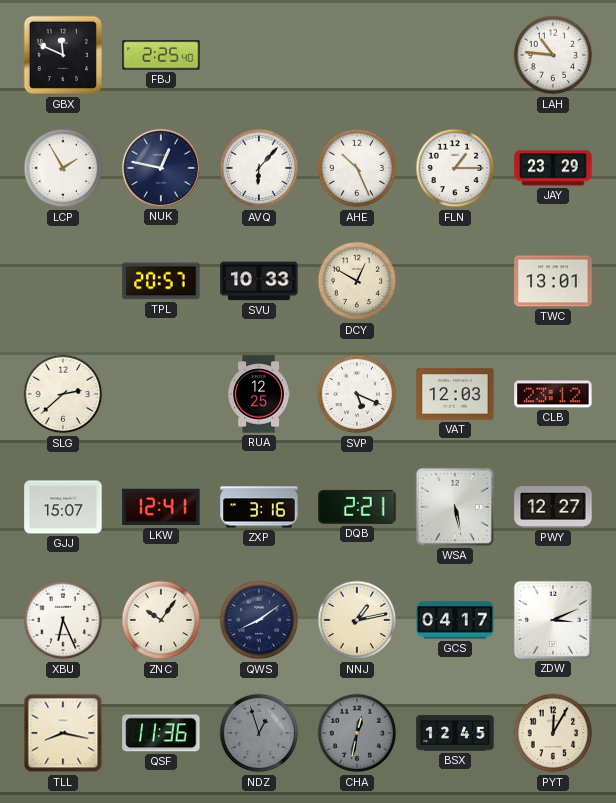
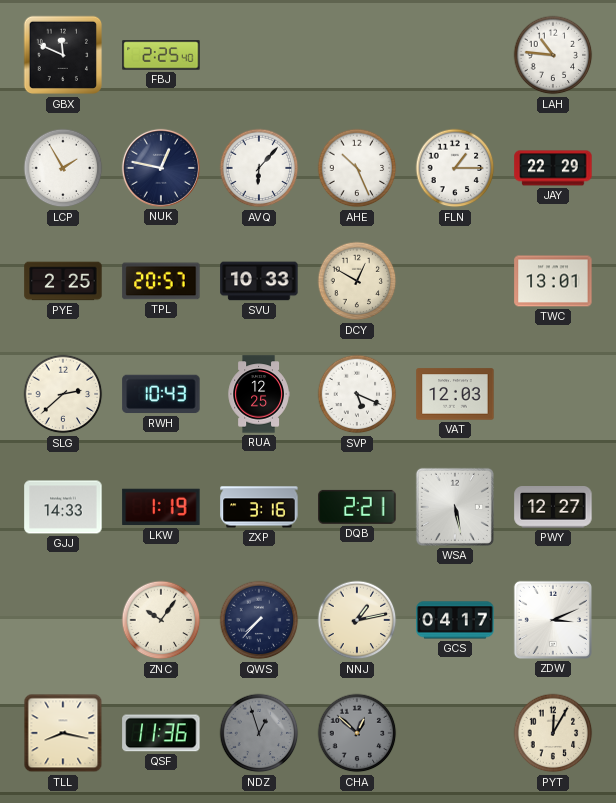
JAY: 23:29 -> 22:29
PYE: none -> 2:25
RWH: none -> 10:43
CLB: 23:12 -> none
GJJ: 15:07 -> 14:33
LKW: 12:41 -> 1:19
XBU: 6:26 -> none
QWS: 8:09 -> 7:37
CHA: 12:32 -> 12:52
BSX: 12:45 -> none
